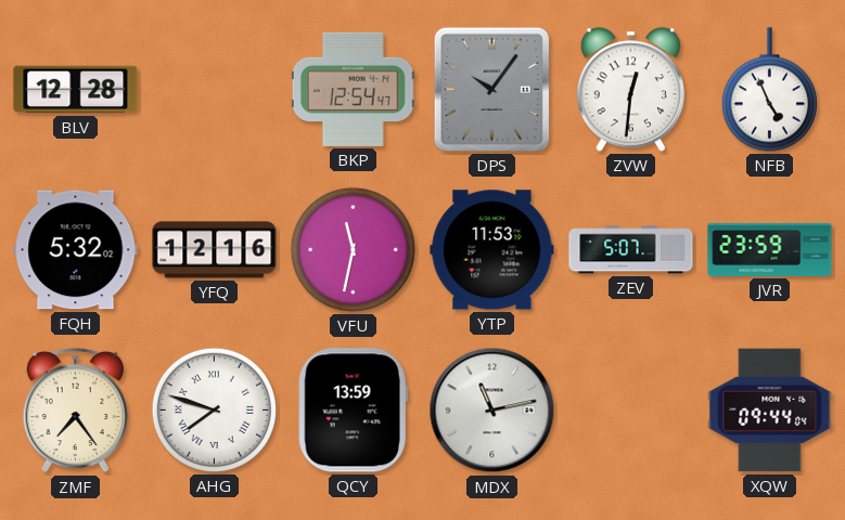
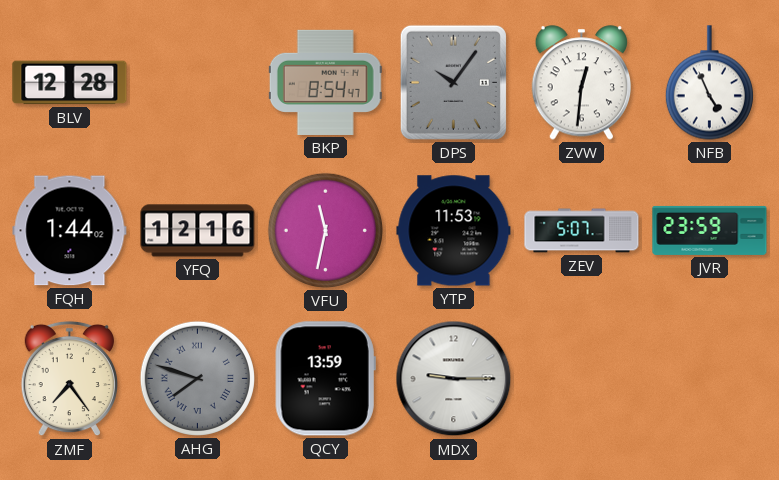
BKP: 12:54 -> 8:54
FQH: 5:32 -> 1:44
AHG dial: white -> grey
MDX: 11:13 -> 9:15
XQW: 09:44 -> none
